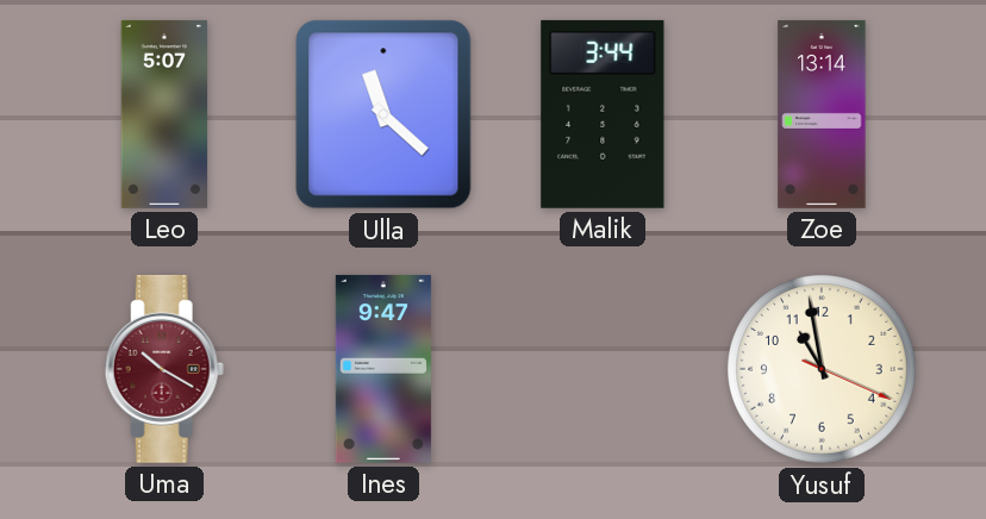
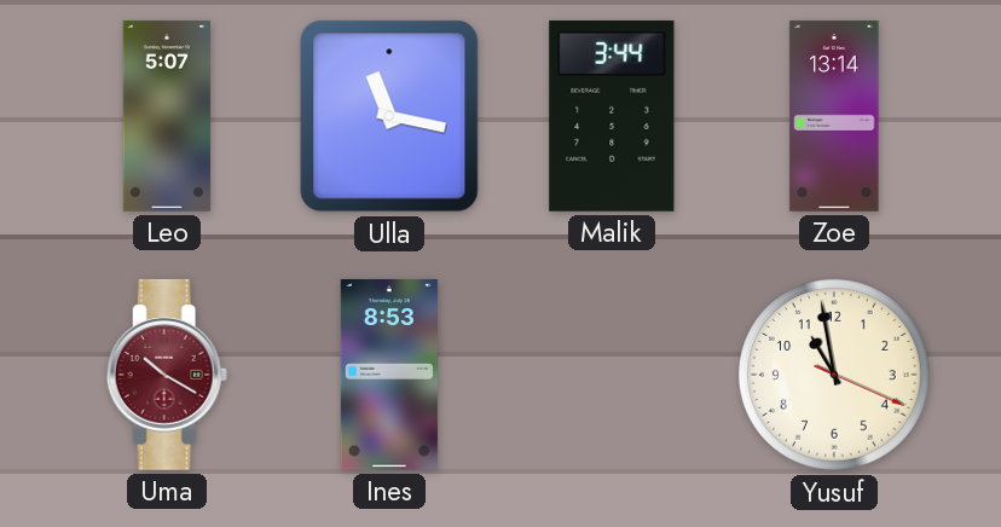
Ulla: 11:22 -> 11:17
Ines: 9:47 -> 8:53
